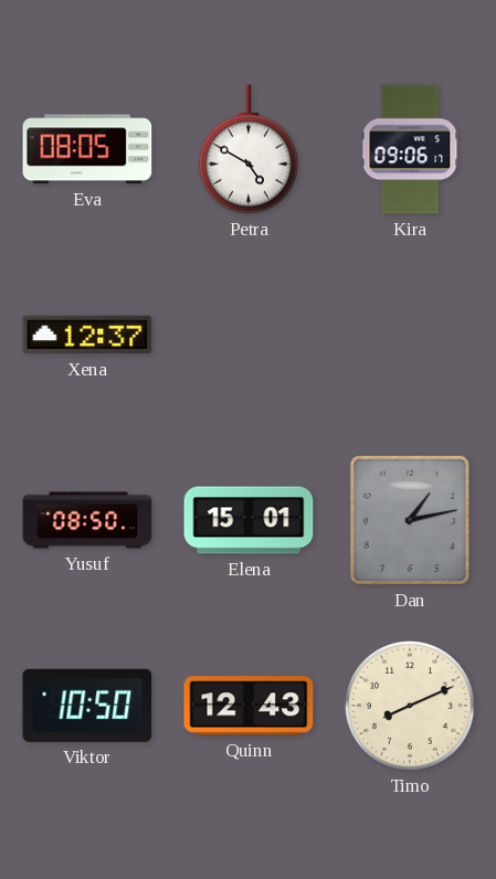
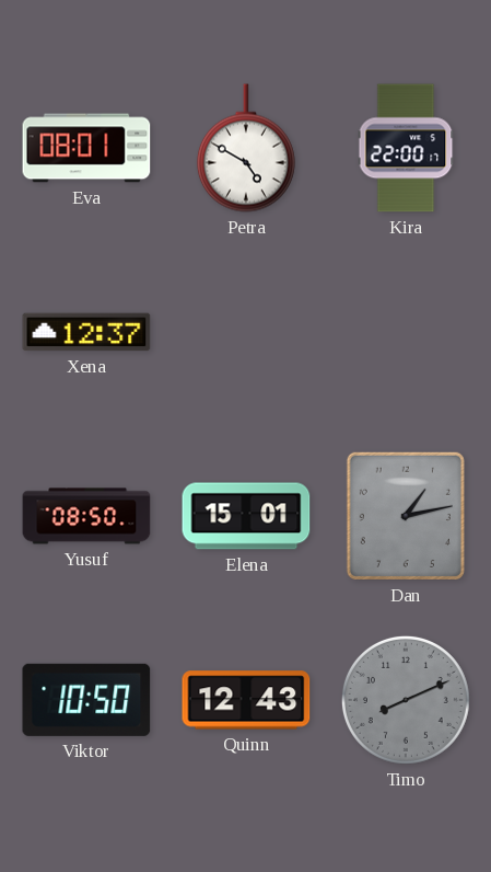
Eva: 08:05 -> 08:01
Kira: 09:06 -> 22:00
Timo dial: cream -> grey
